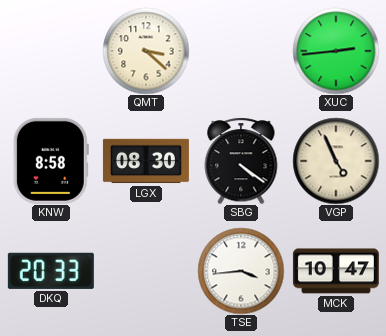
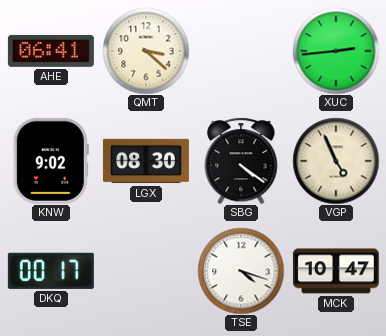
AHE: none -> 06:41
KNW: 8:58 -> 9:02
DKQ: 20:33 -> 00:17
TSE: 3:44 -> 4:18
